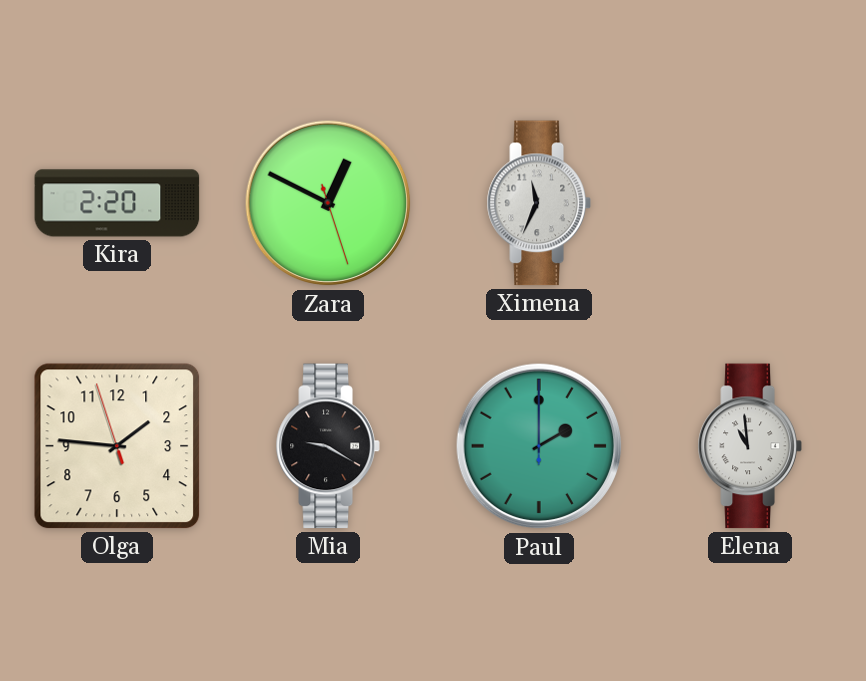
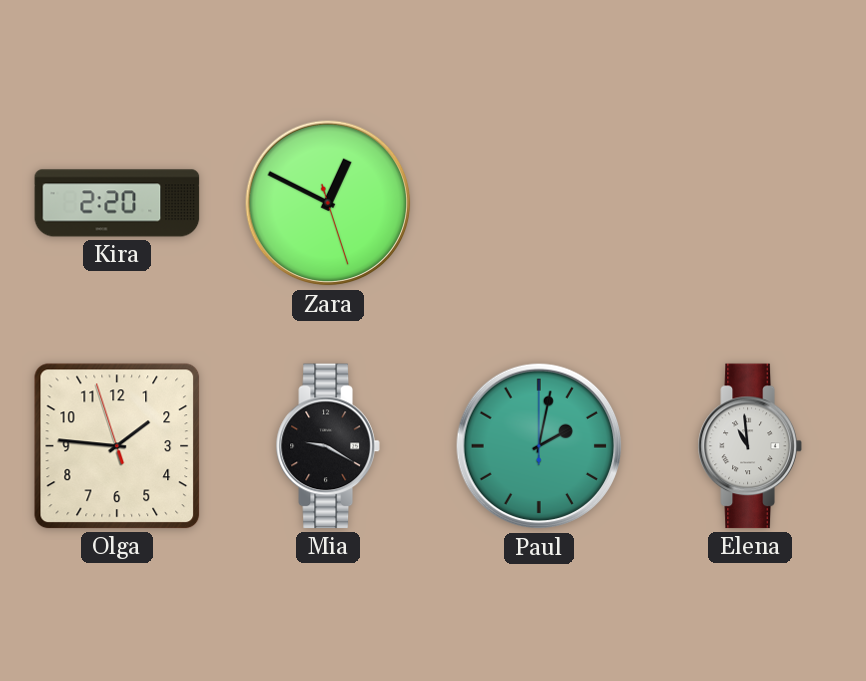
Ximena: 11:34 -> none
Paul: 2:00 -> 2:02
